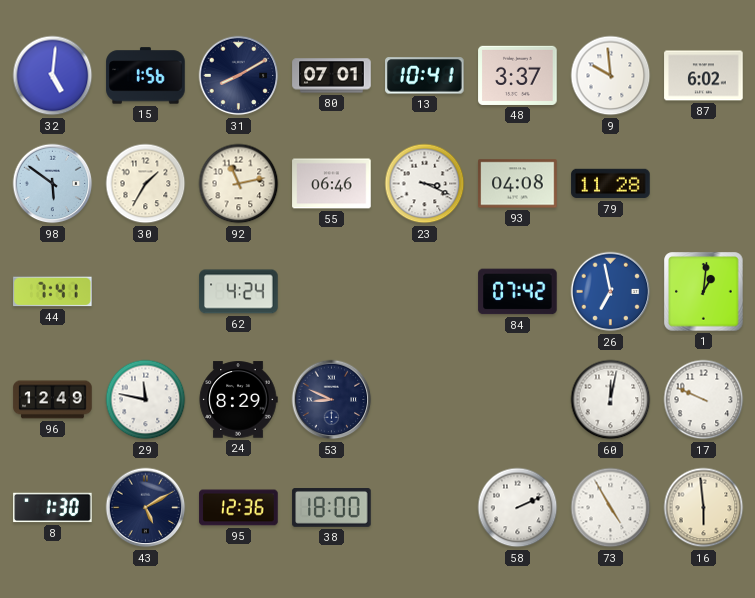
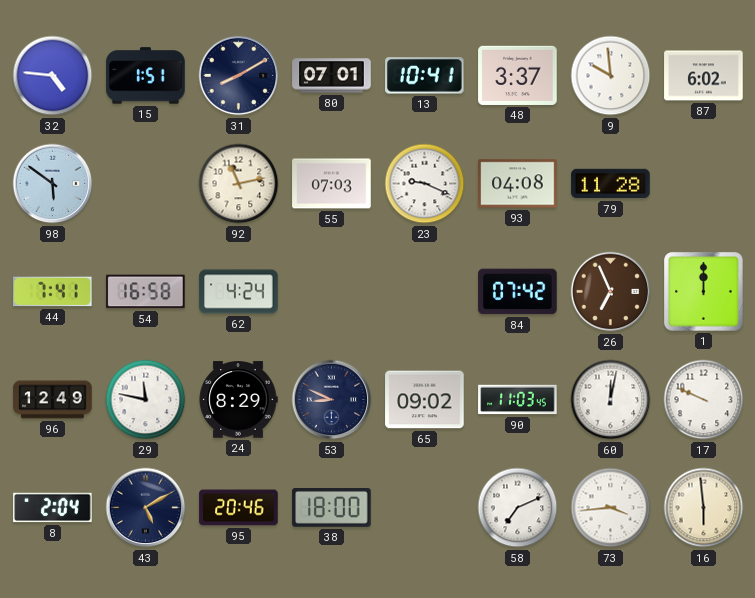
32: 5:01 -> 4:46
15: 1:56 -> 1:51
30: 1:35 -> none
55: 06:46 -> 07:03
23: 3:19 -> 9:19
54: none -> 16:58
26: 6:58 -> 6:56
26 dial: blue -> brown
1: 1:01 -> 12:00
65: none -> 09:02
90: none -> 11:03
8: 1:30 -> 2:04
95: 12:36 -> 20:46
58: 2:11 -> 7:11
73: 4:55 -> 3:44
